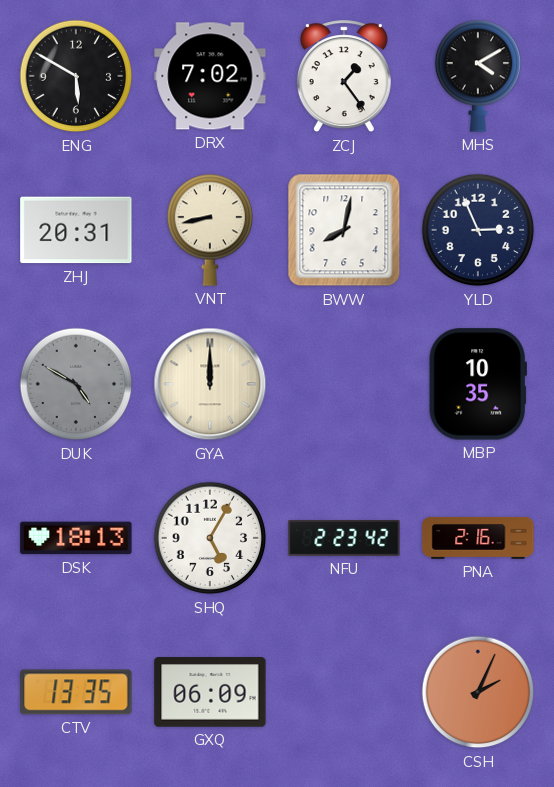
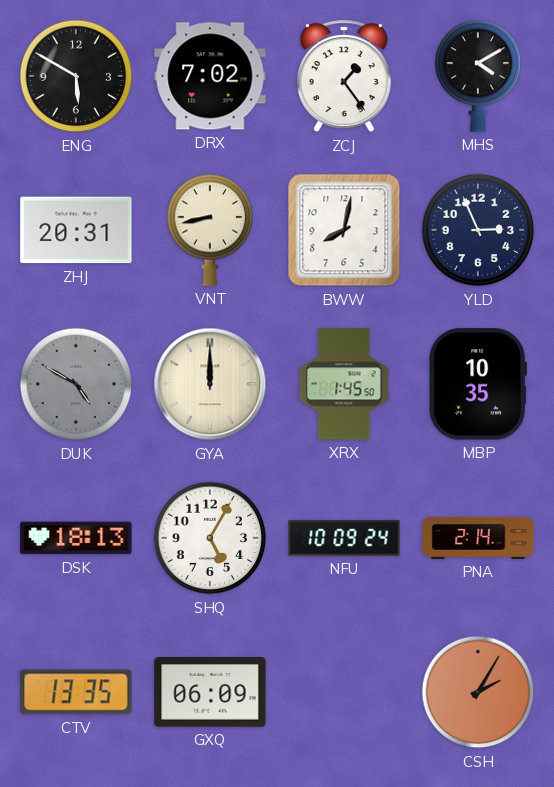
XRX: none -> 1:45
NFU: 2:23 -> 10:09
PNA: 2:16 -> 2:14
CSH: 2:04 -> 2:05
